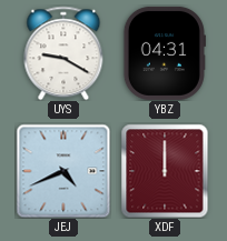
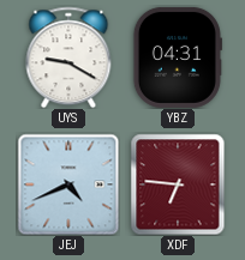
XDF: 12:00 -> 6:46
